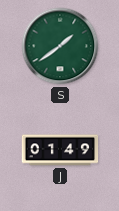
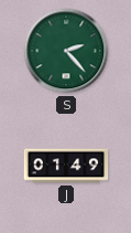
S: 1:39 -> 2:23
